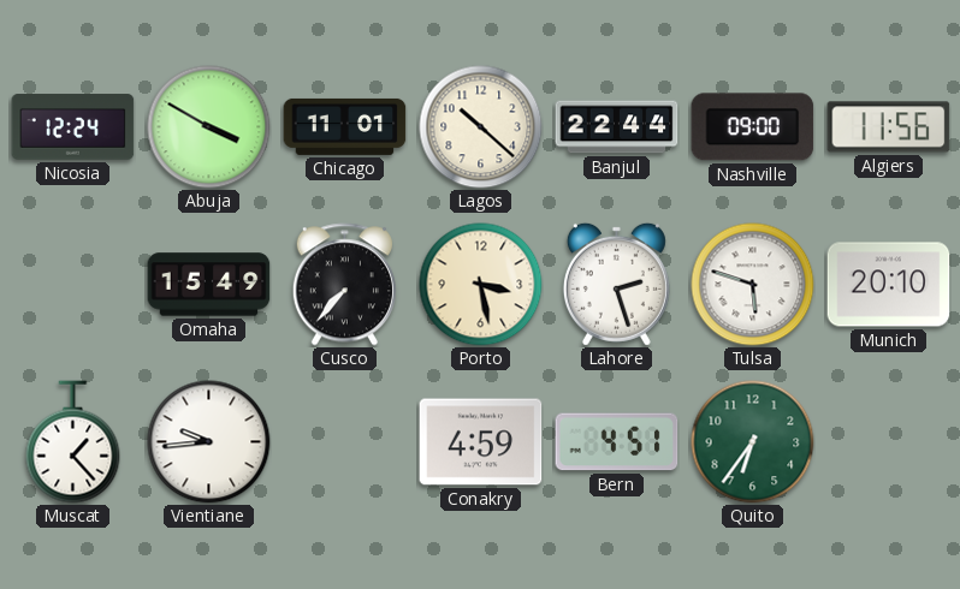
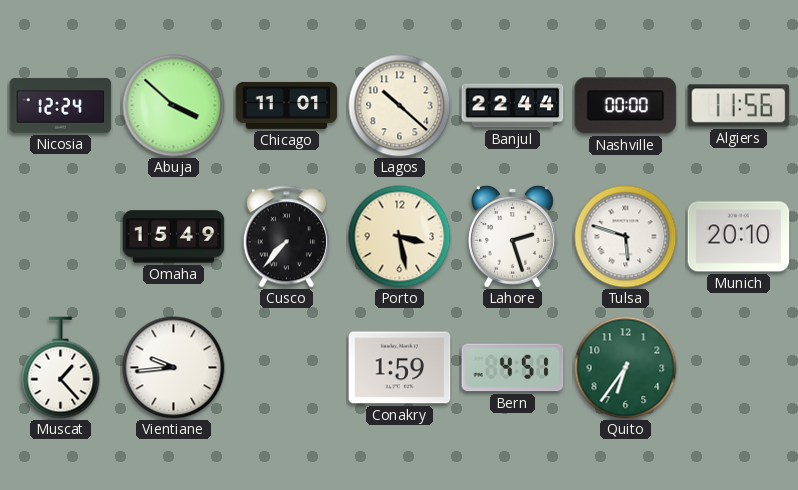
Abuja: 3:50 -> 3:52
Nashville: 09:00 -> 00:00
Conakry: 4:59 -> 1:59
